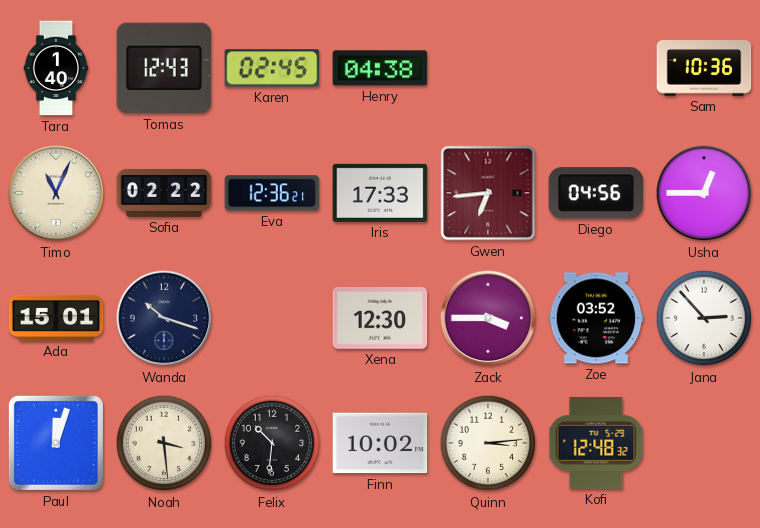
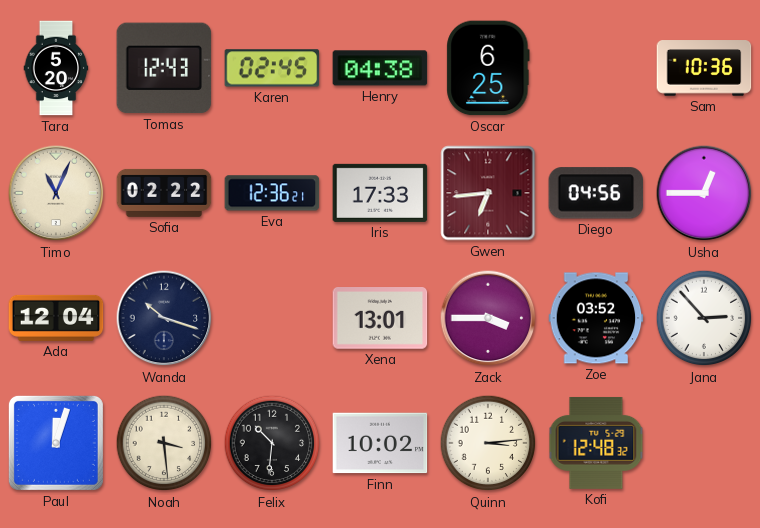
Tara: 1:40 -> 5:20
Oscar: none -> 6:25
Ada: 15:01 -> 12:04
Xena: 12:30 -> 13:01
